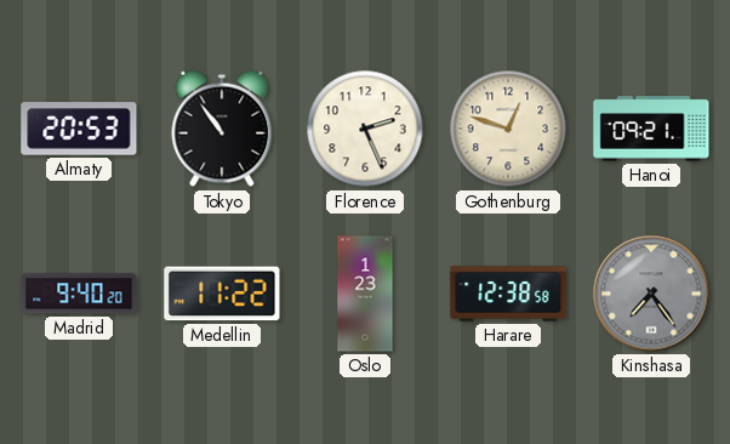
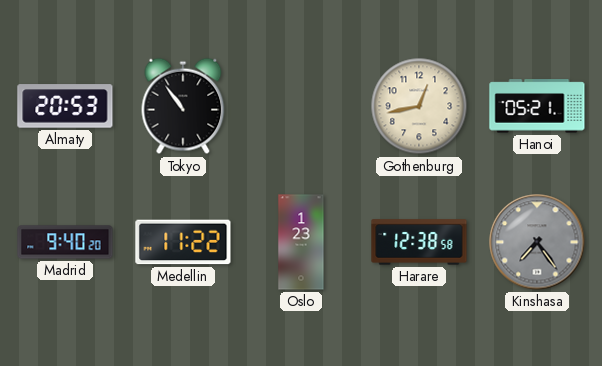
Florence: 2:26 -> none
Gothenburg: 12:48 -> 12:43
Hanoi: 09:21 -> 05:21
